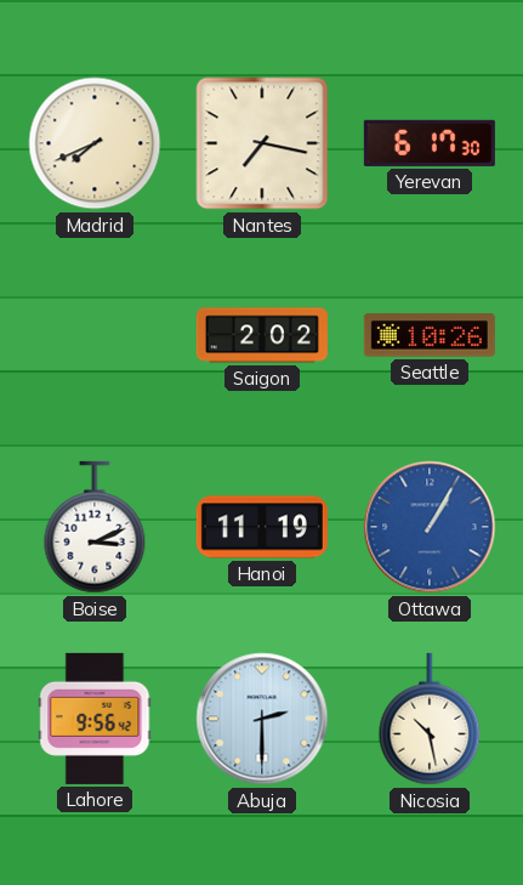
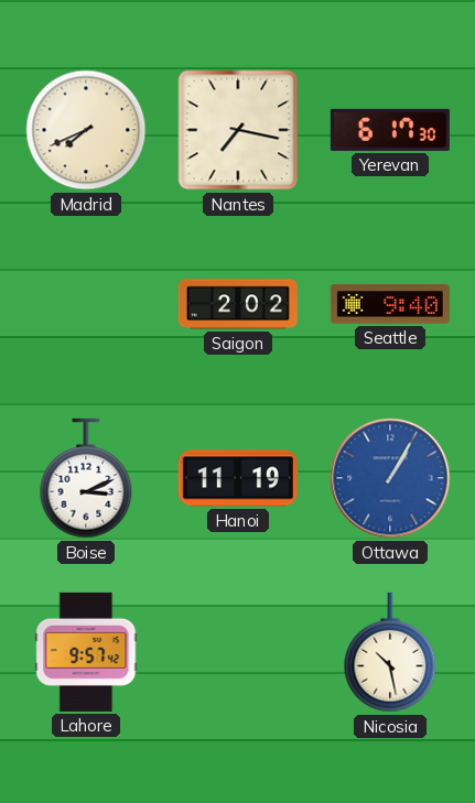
Seattle: 10:26 -> 9:40
Lahore: 9:56 -> 9:57
Abuja: 2:30 -> none
